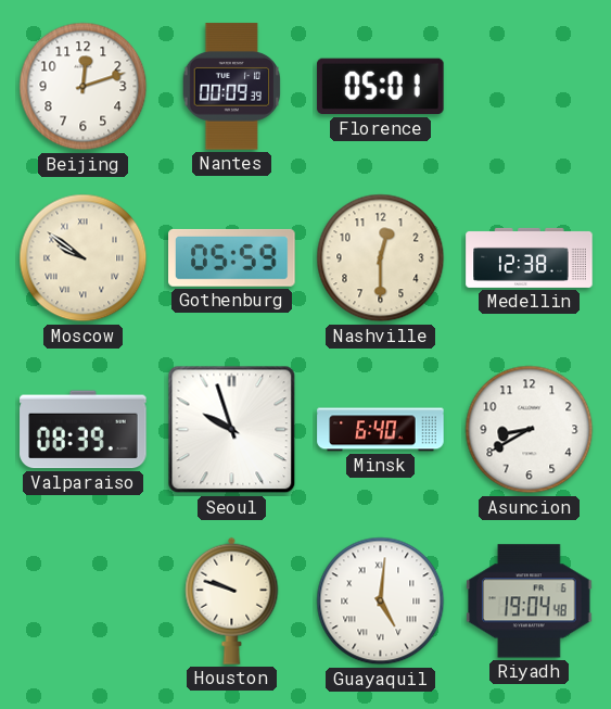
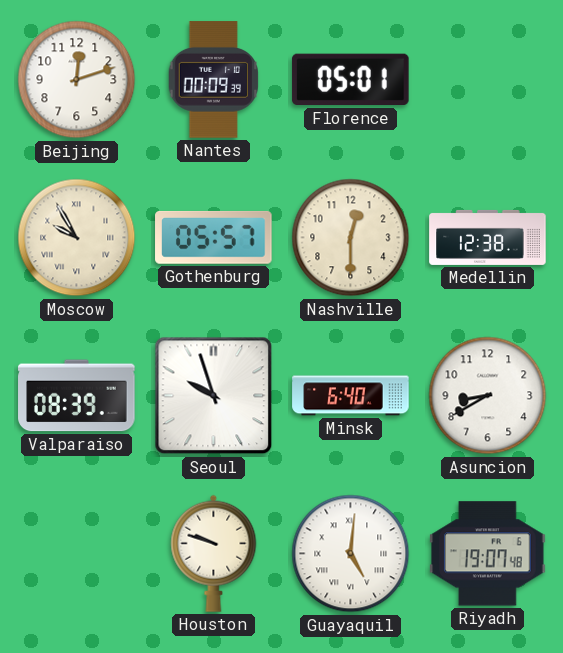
Moscow: 9:51 -> 9:55
Gothenburg: 05:59 -> 05:57
Riyadh: 19:04 -> 19:07
